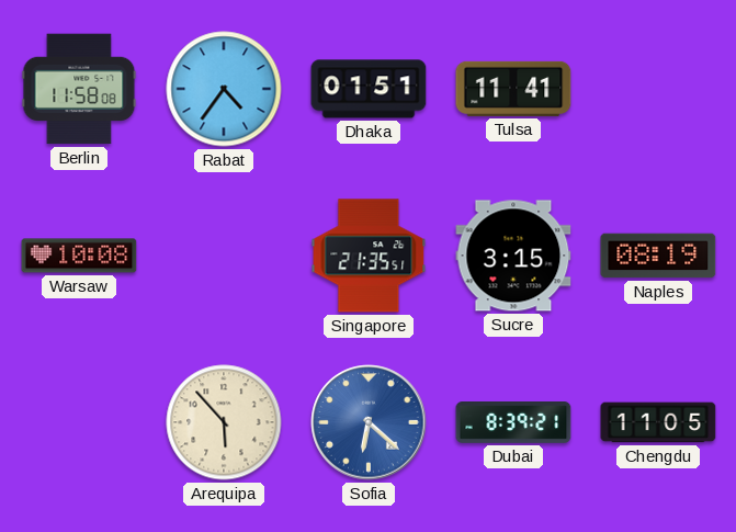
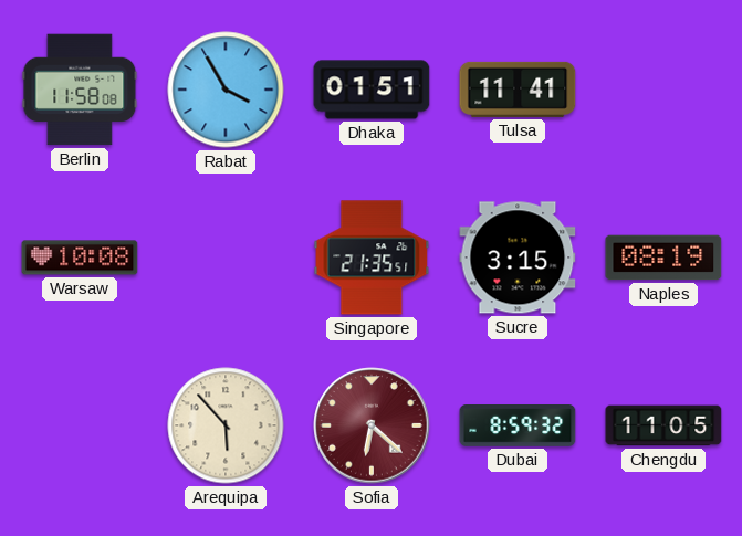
Rabat: 4:36 -> 3:55
Sofia dial: blue -> burgundy
Dubai: 8:39 -> 8:59
